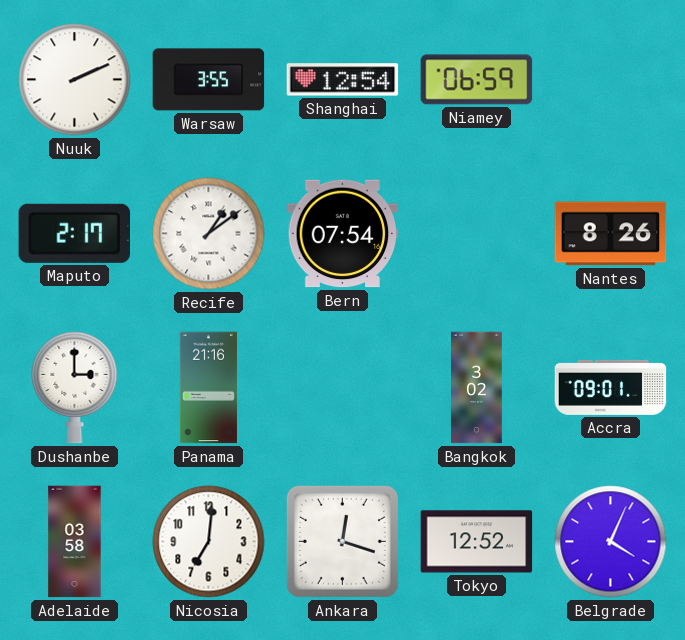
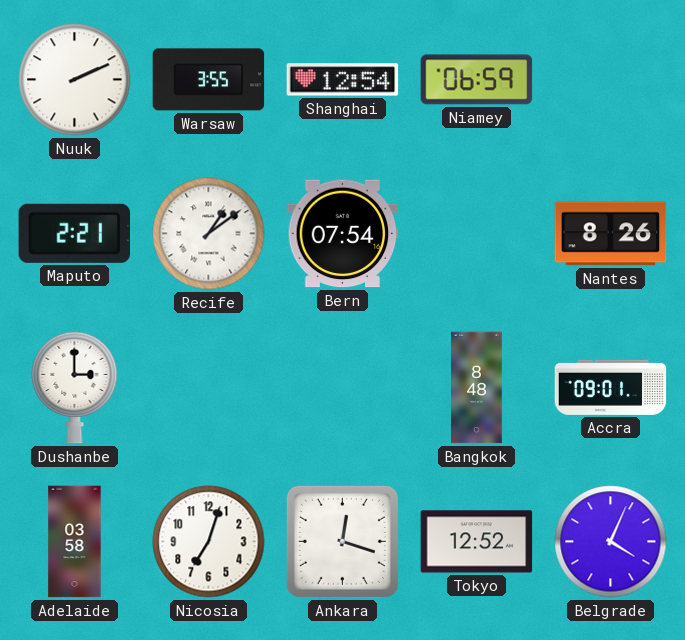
Maputo: 2:17 -> 2:21
Panama: 21:16 -> none
Bangkok: 3:02 -> 8:48
Nicosia: 7:01 -> 7:03
